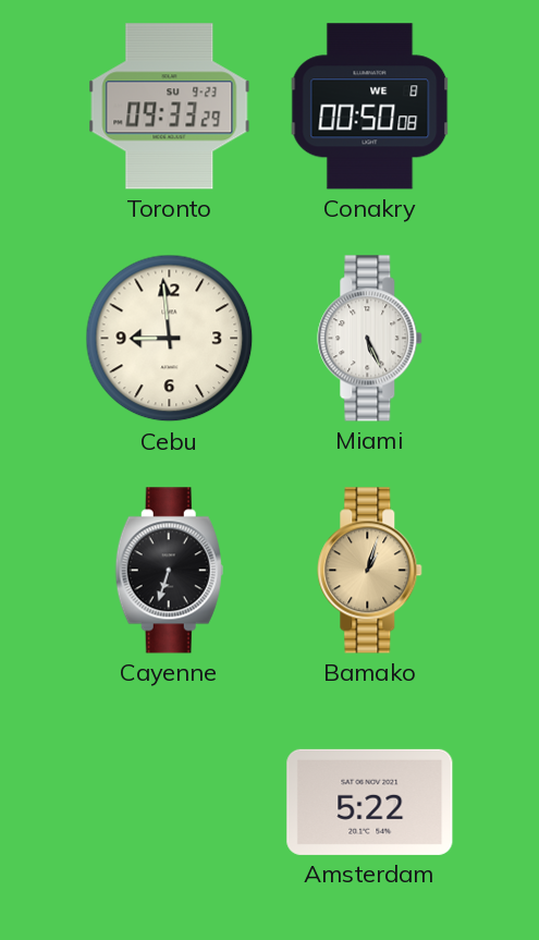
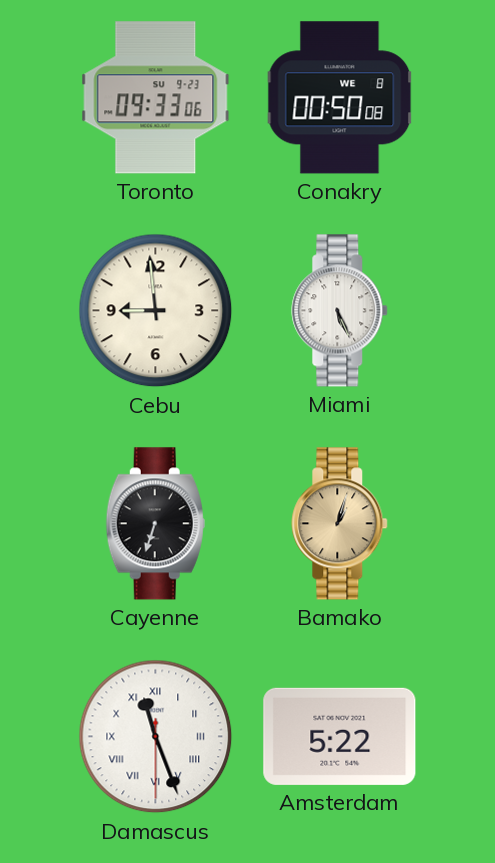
Toronto: 09:33:29 -> 09:33:06
Damascus: none -> 11:26
